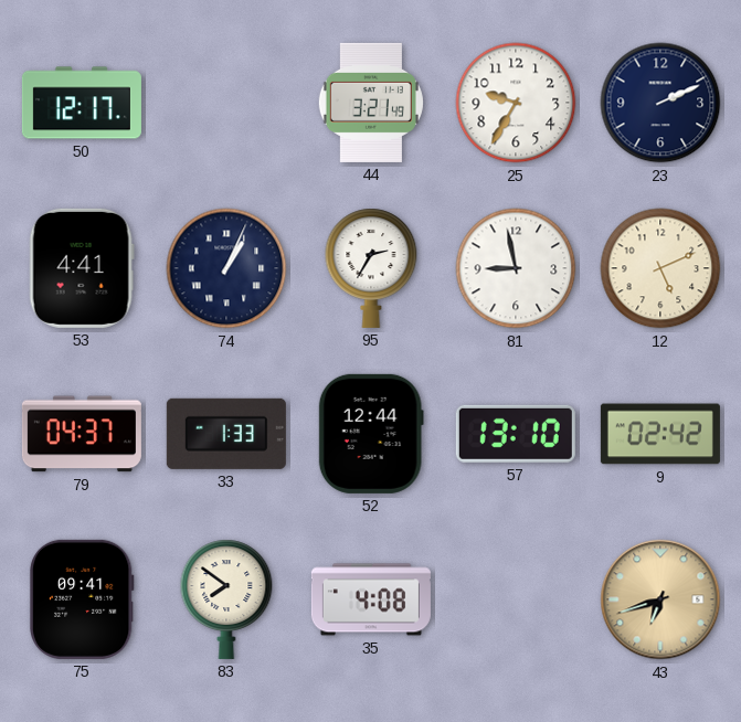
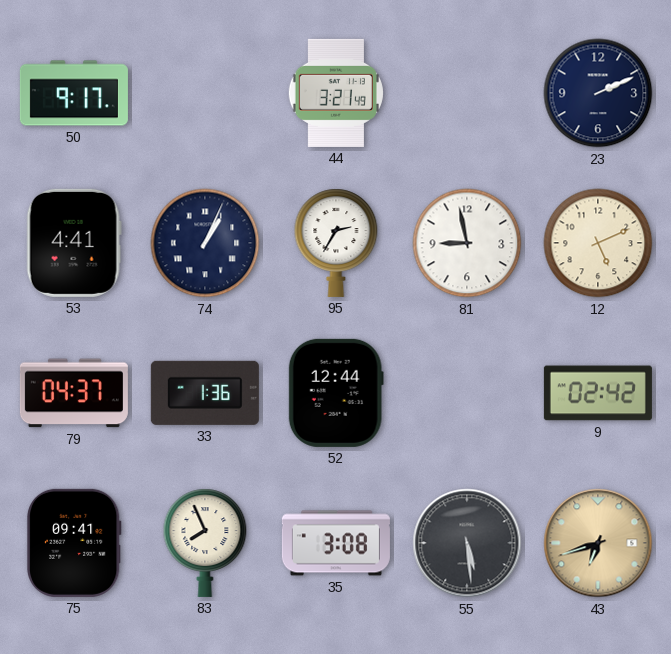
50: 12:17 -> 9:17
25: 9:35 -> none
33: 1:33 -> 1:36
57: 13:10 -> none
83: 7:51 -> 7:56
35: 4:08 -> 3:08
55: none -> 5:29
